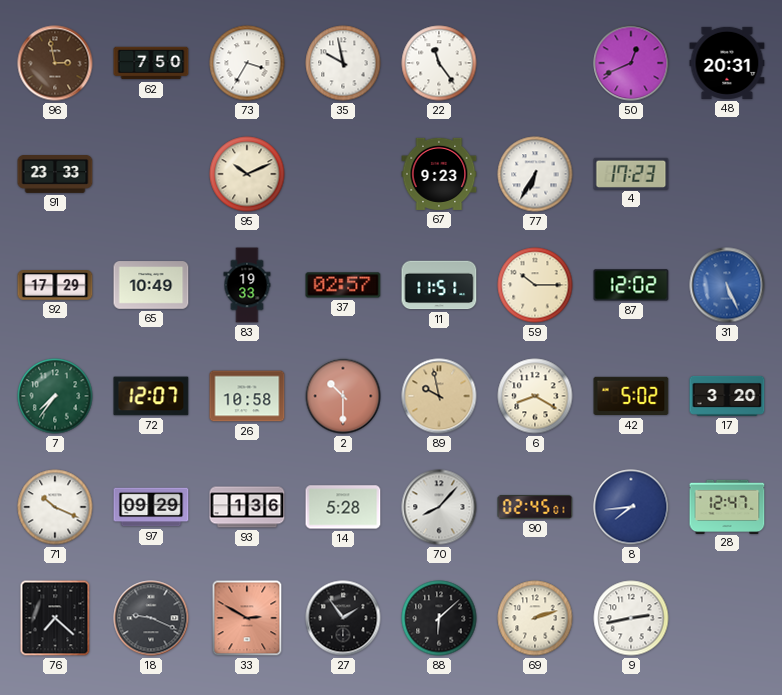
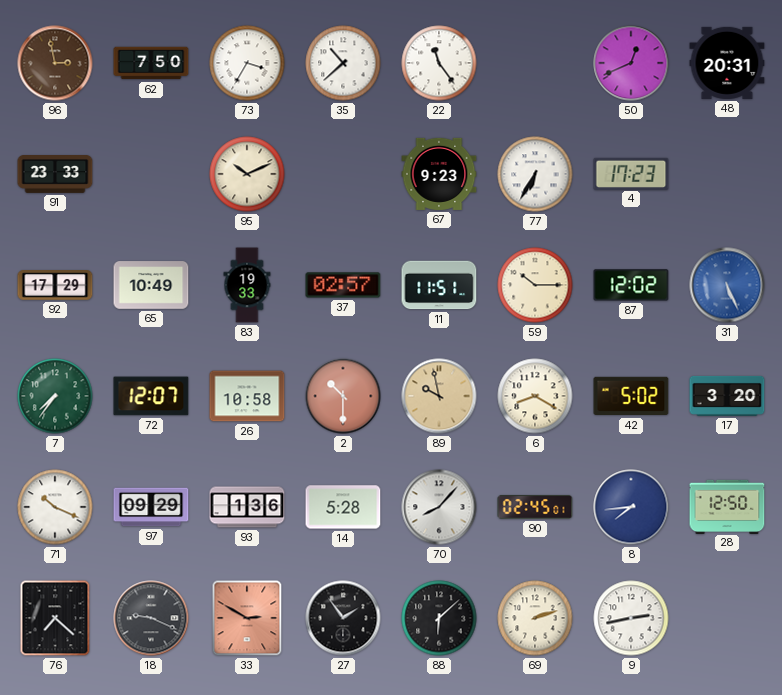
35: 9:58 -> 10:38
28: 12:47 -> 12:50
